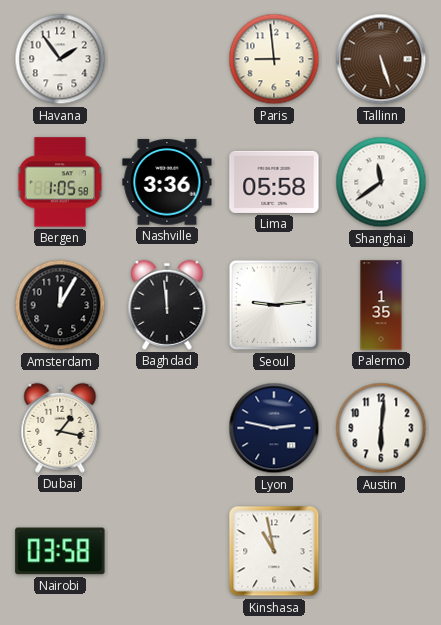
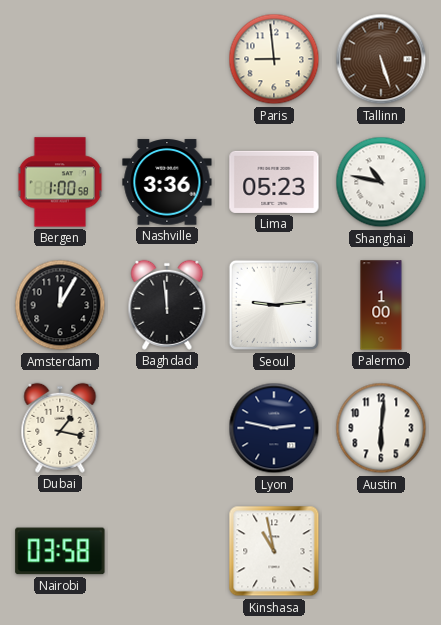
Havana: 1:54 -> none
Bergen: 1:05 -> 1:00
Lima: 05:58 -> 05:23
Shanghai: 11:39 -> 10:47
Palermo: 1:35 -> 1:00
